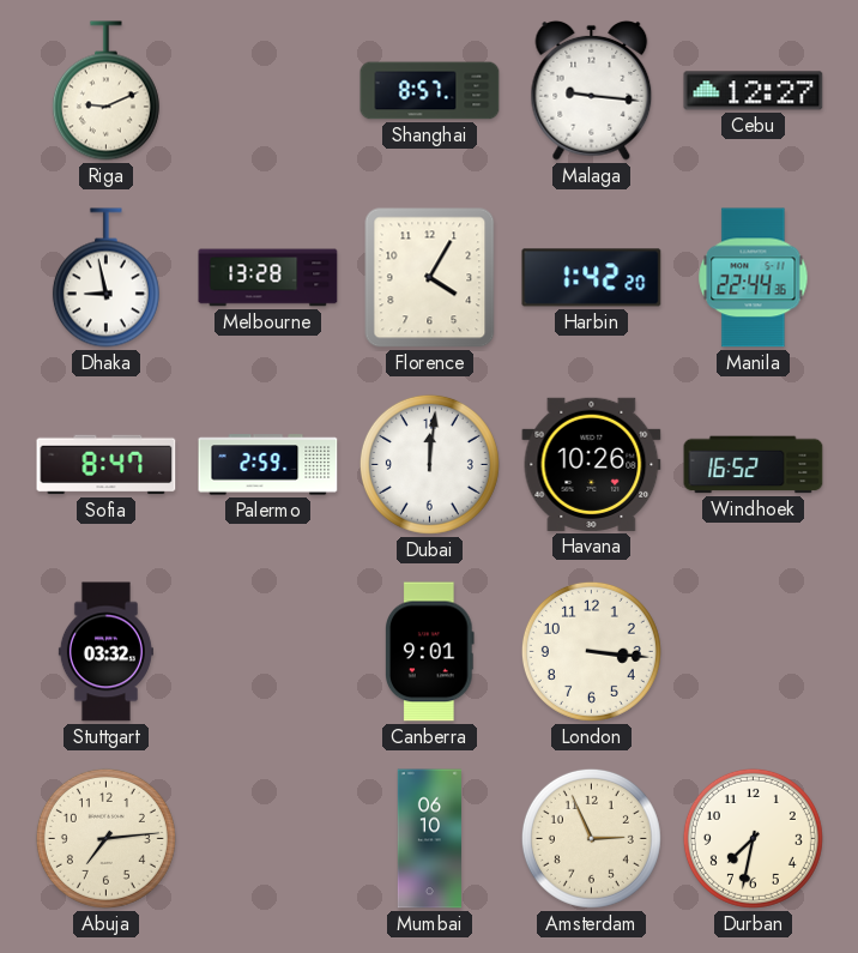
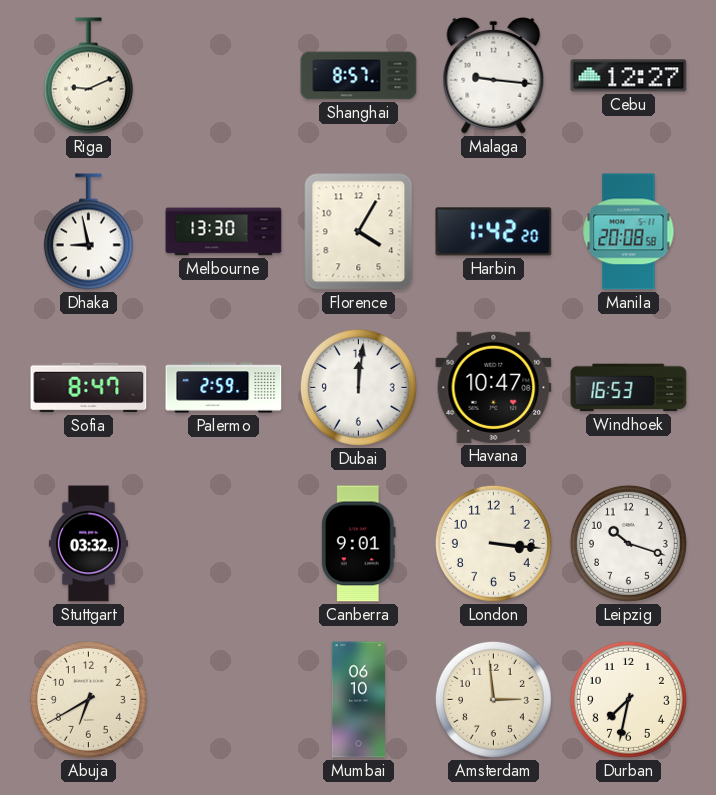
Melbourne: 13:28 -> 13:30
Manila: 22:44 -> 20:08
Havana: 10:26 -> 10:47
Windhoek: 16:52 -> 16:53
Leipzig: none -> 10:18
Abuja: 7:14 -> 6:40
Amsterdam: 2:56 -> 2:59
